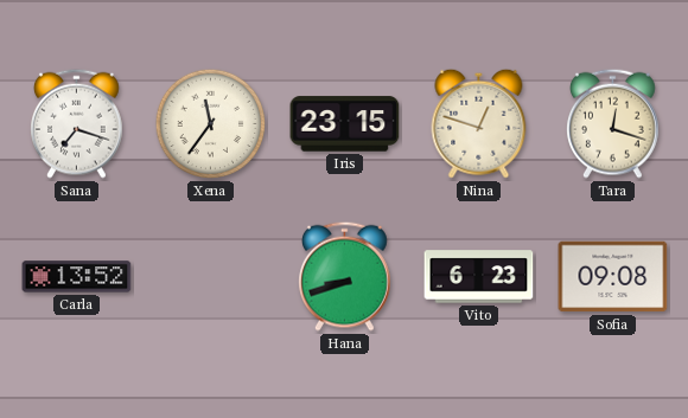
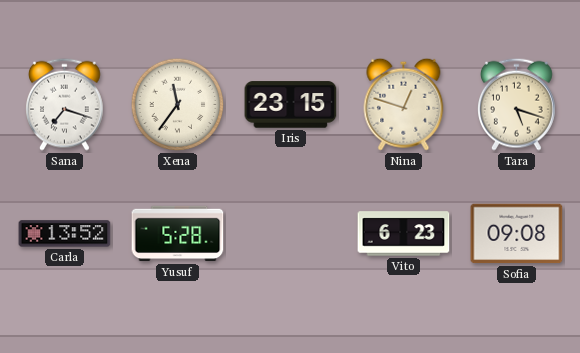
Tara: 12:18 -> 5:18
Yusuf: none -> 5:28
Hana: 8:42 -> none
